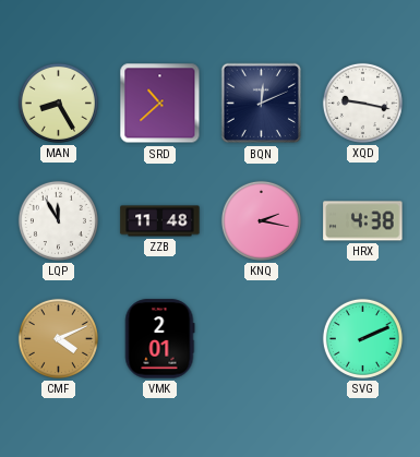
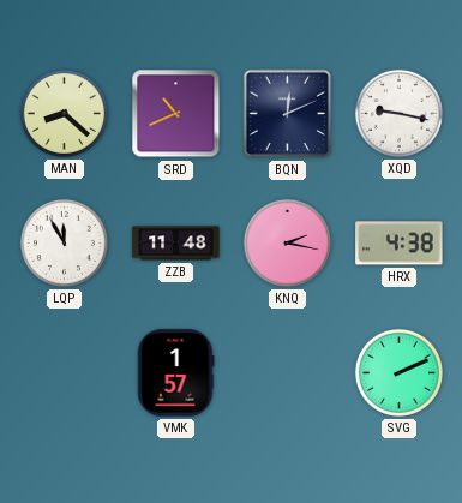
MAN: 8:25 -> 8:22
SRD: 10:38 -> 10:41
CMF: 4:11 -> none
VMK: 2:01 -> 1:57
